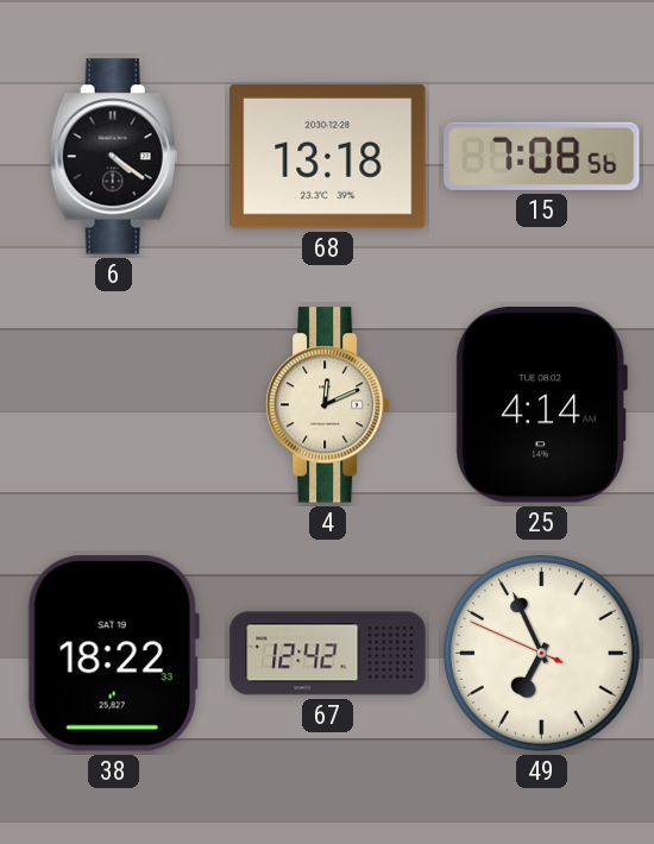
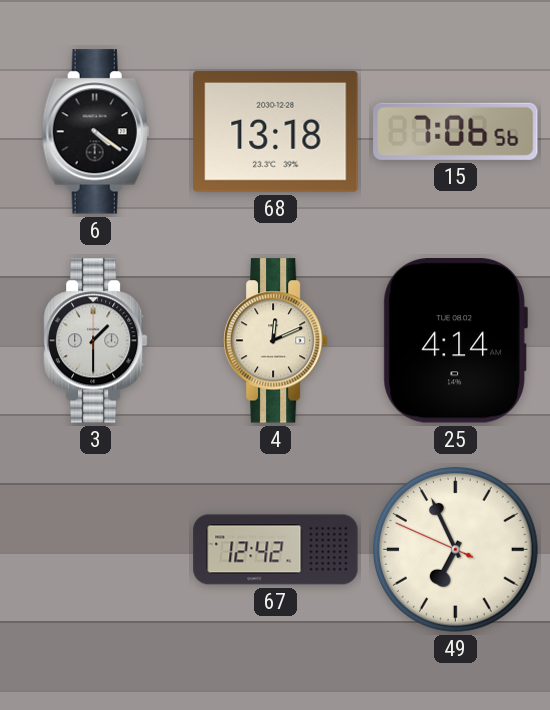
15: 7:08 -> 7:06
3: none -> 1:30
38: 18:22 -> none
